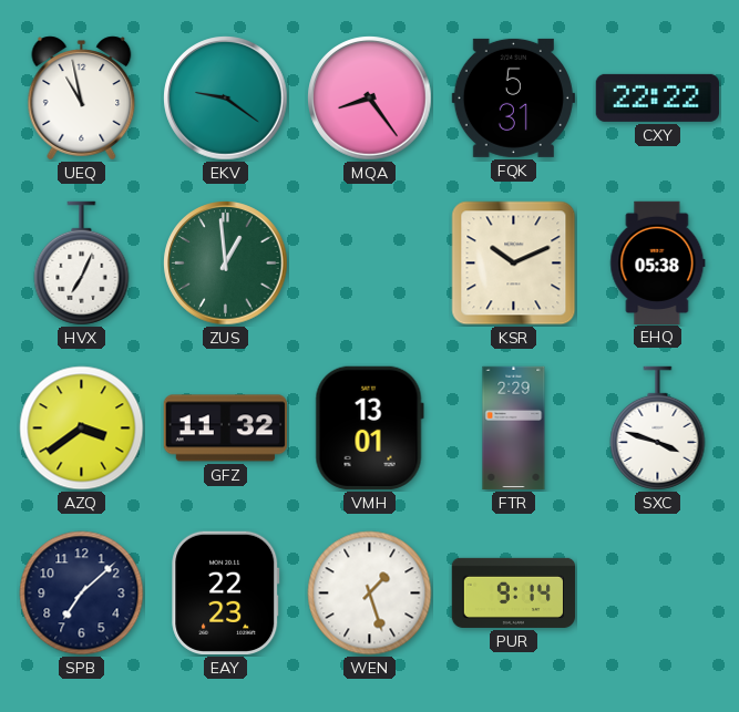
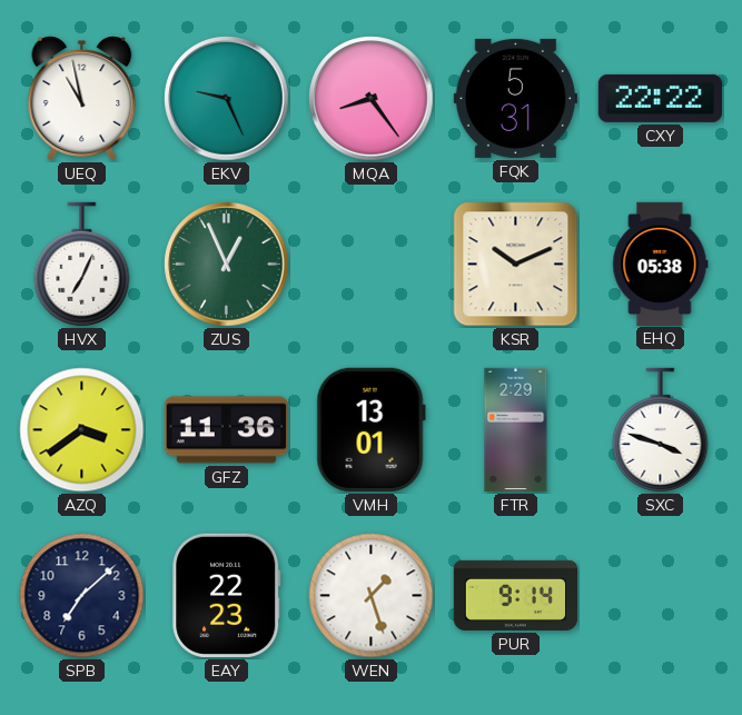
EKV: 9:21 -> 9:26
ZUS: 12:59 -> 12:56
GFZ: 11:32 -> 11:36
